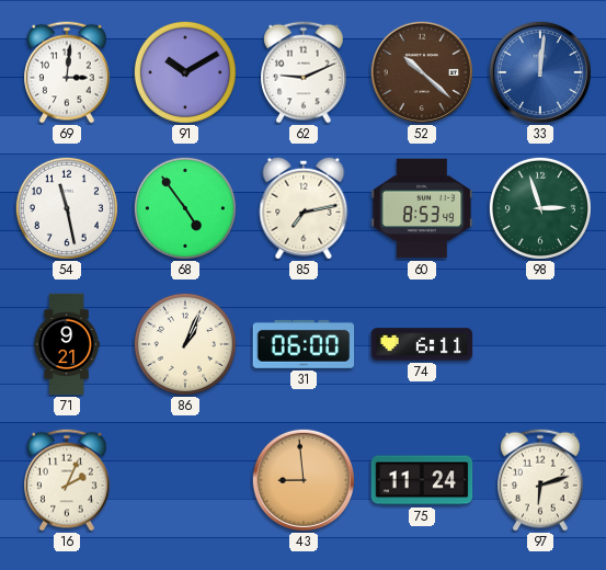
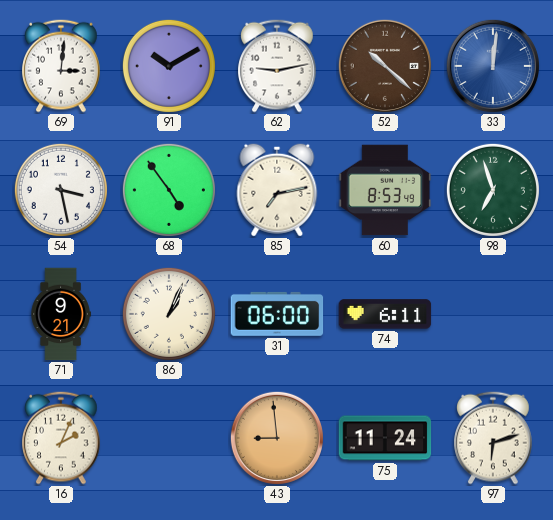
62: 9:11 -> 9:13
54: 11:28 -> 3:28
98: 2:57 -> 6:57
